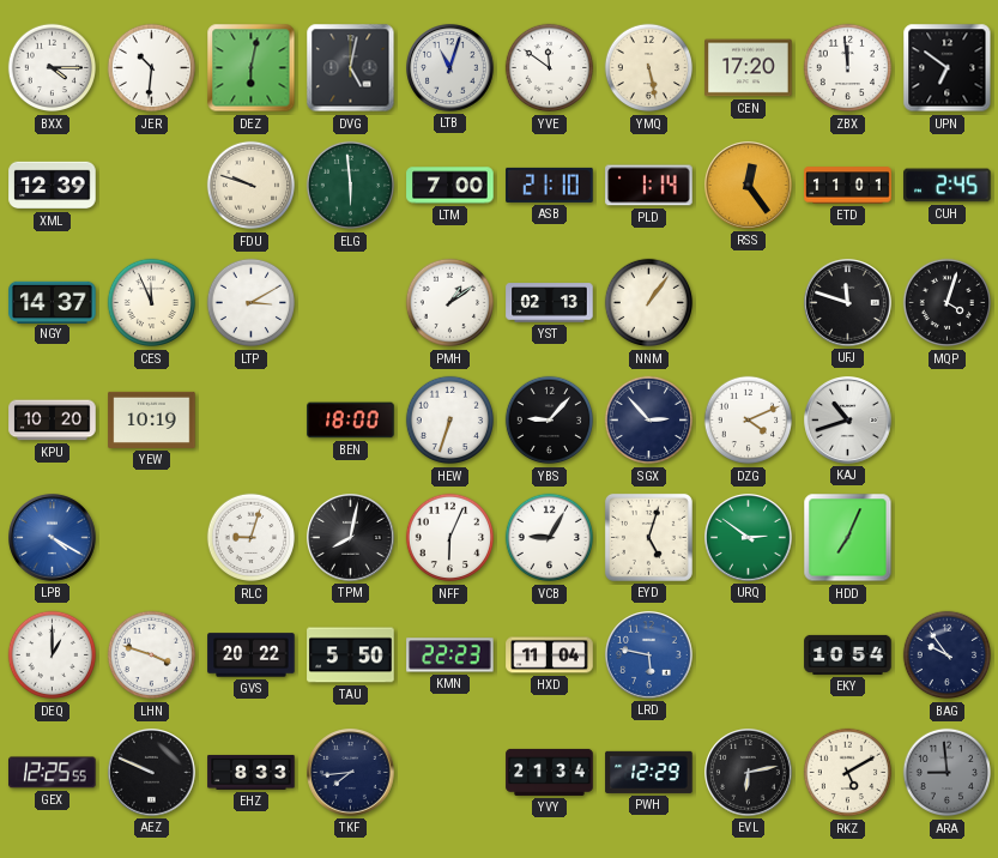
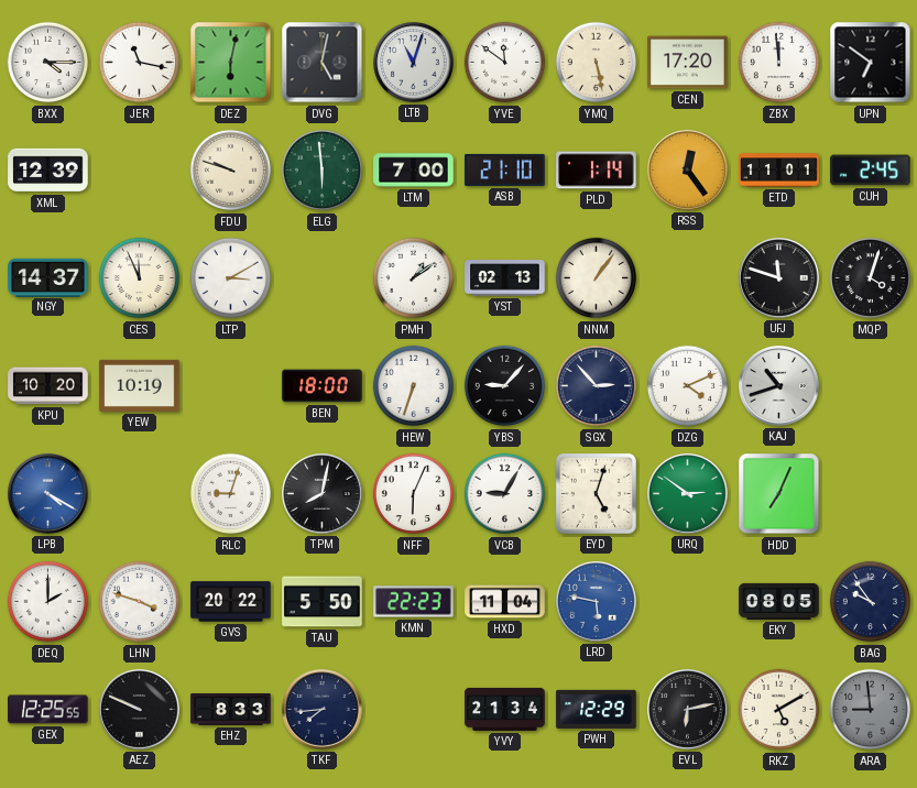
JER: 10:31 -> 11:17
DEQ: 1:00 -> 2:00
EKY: 10:54 -> 08:05
